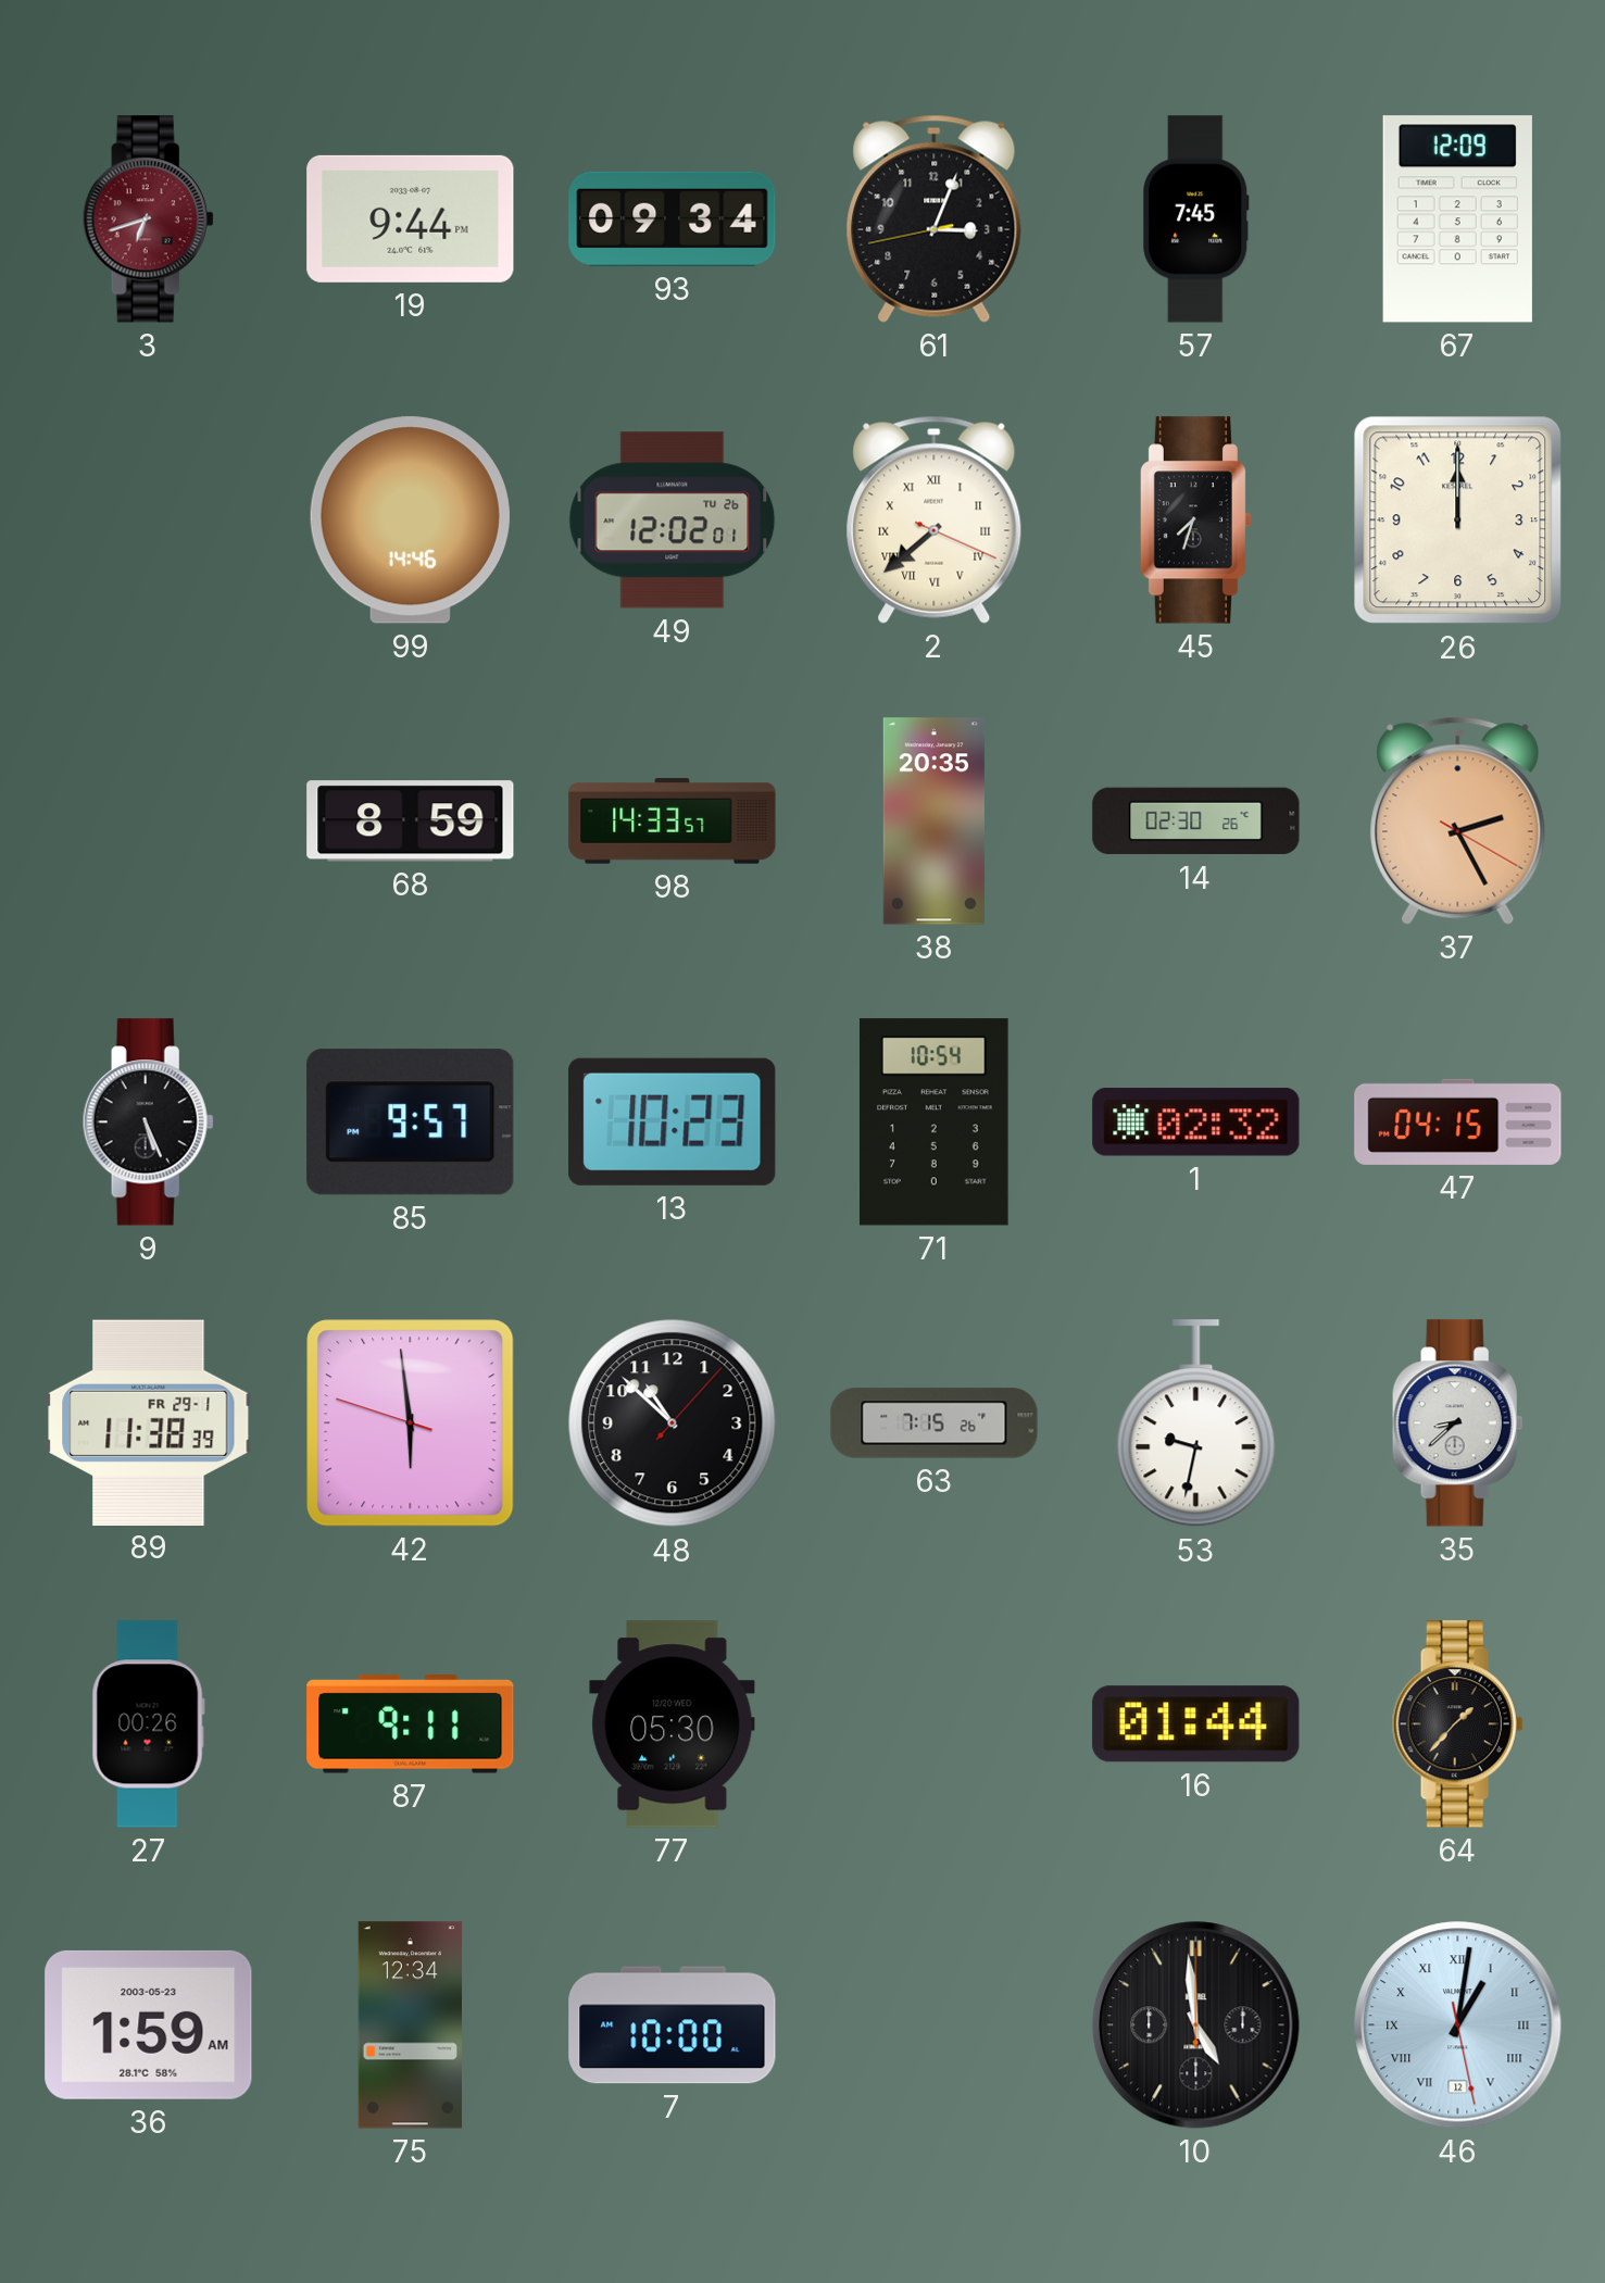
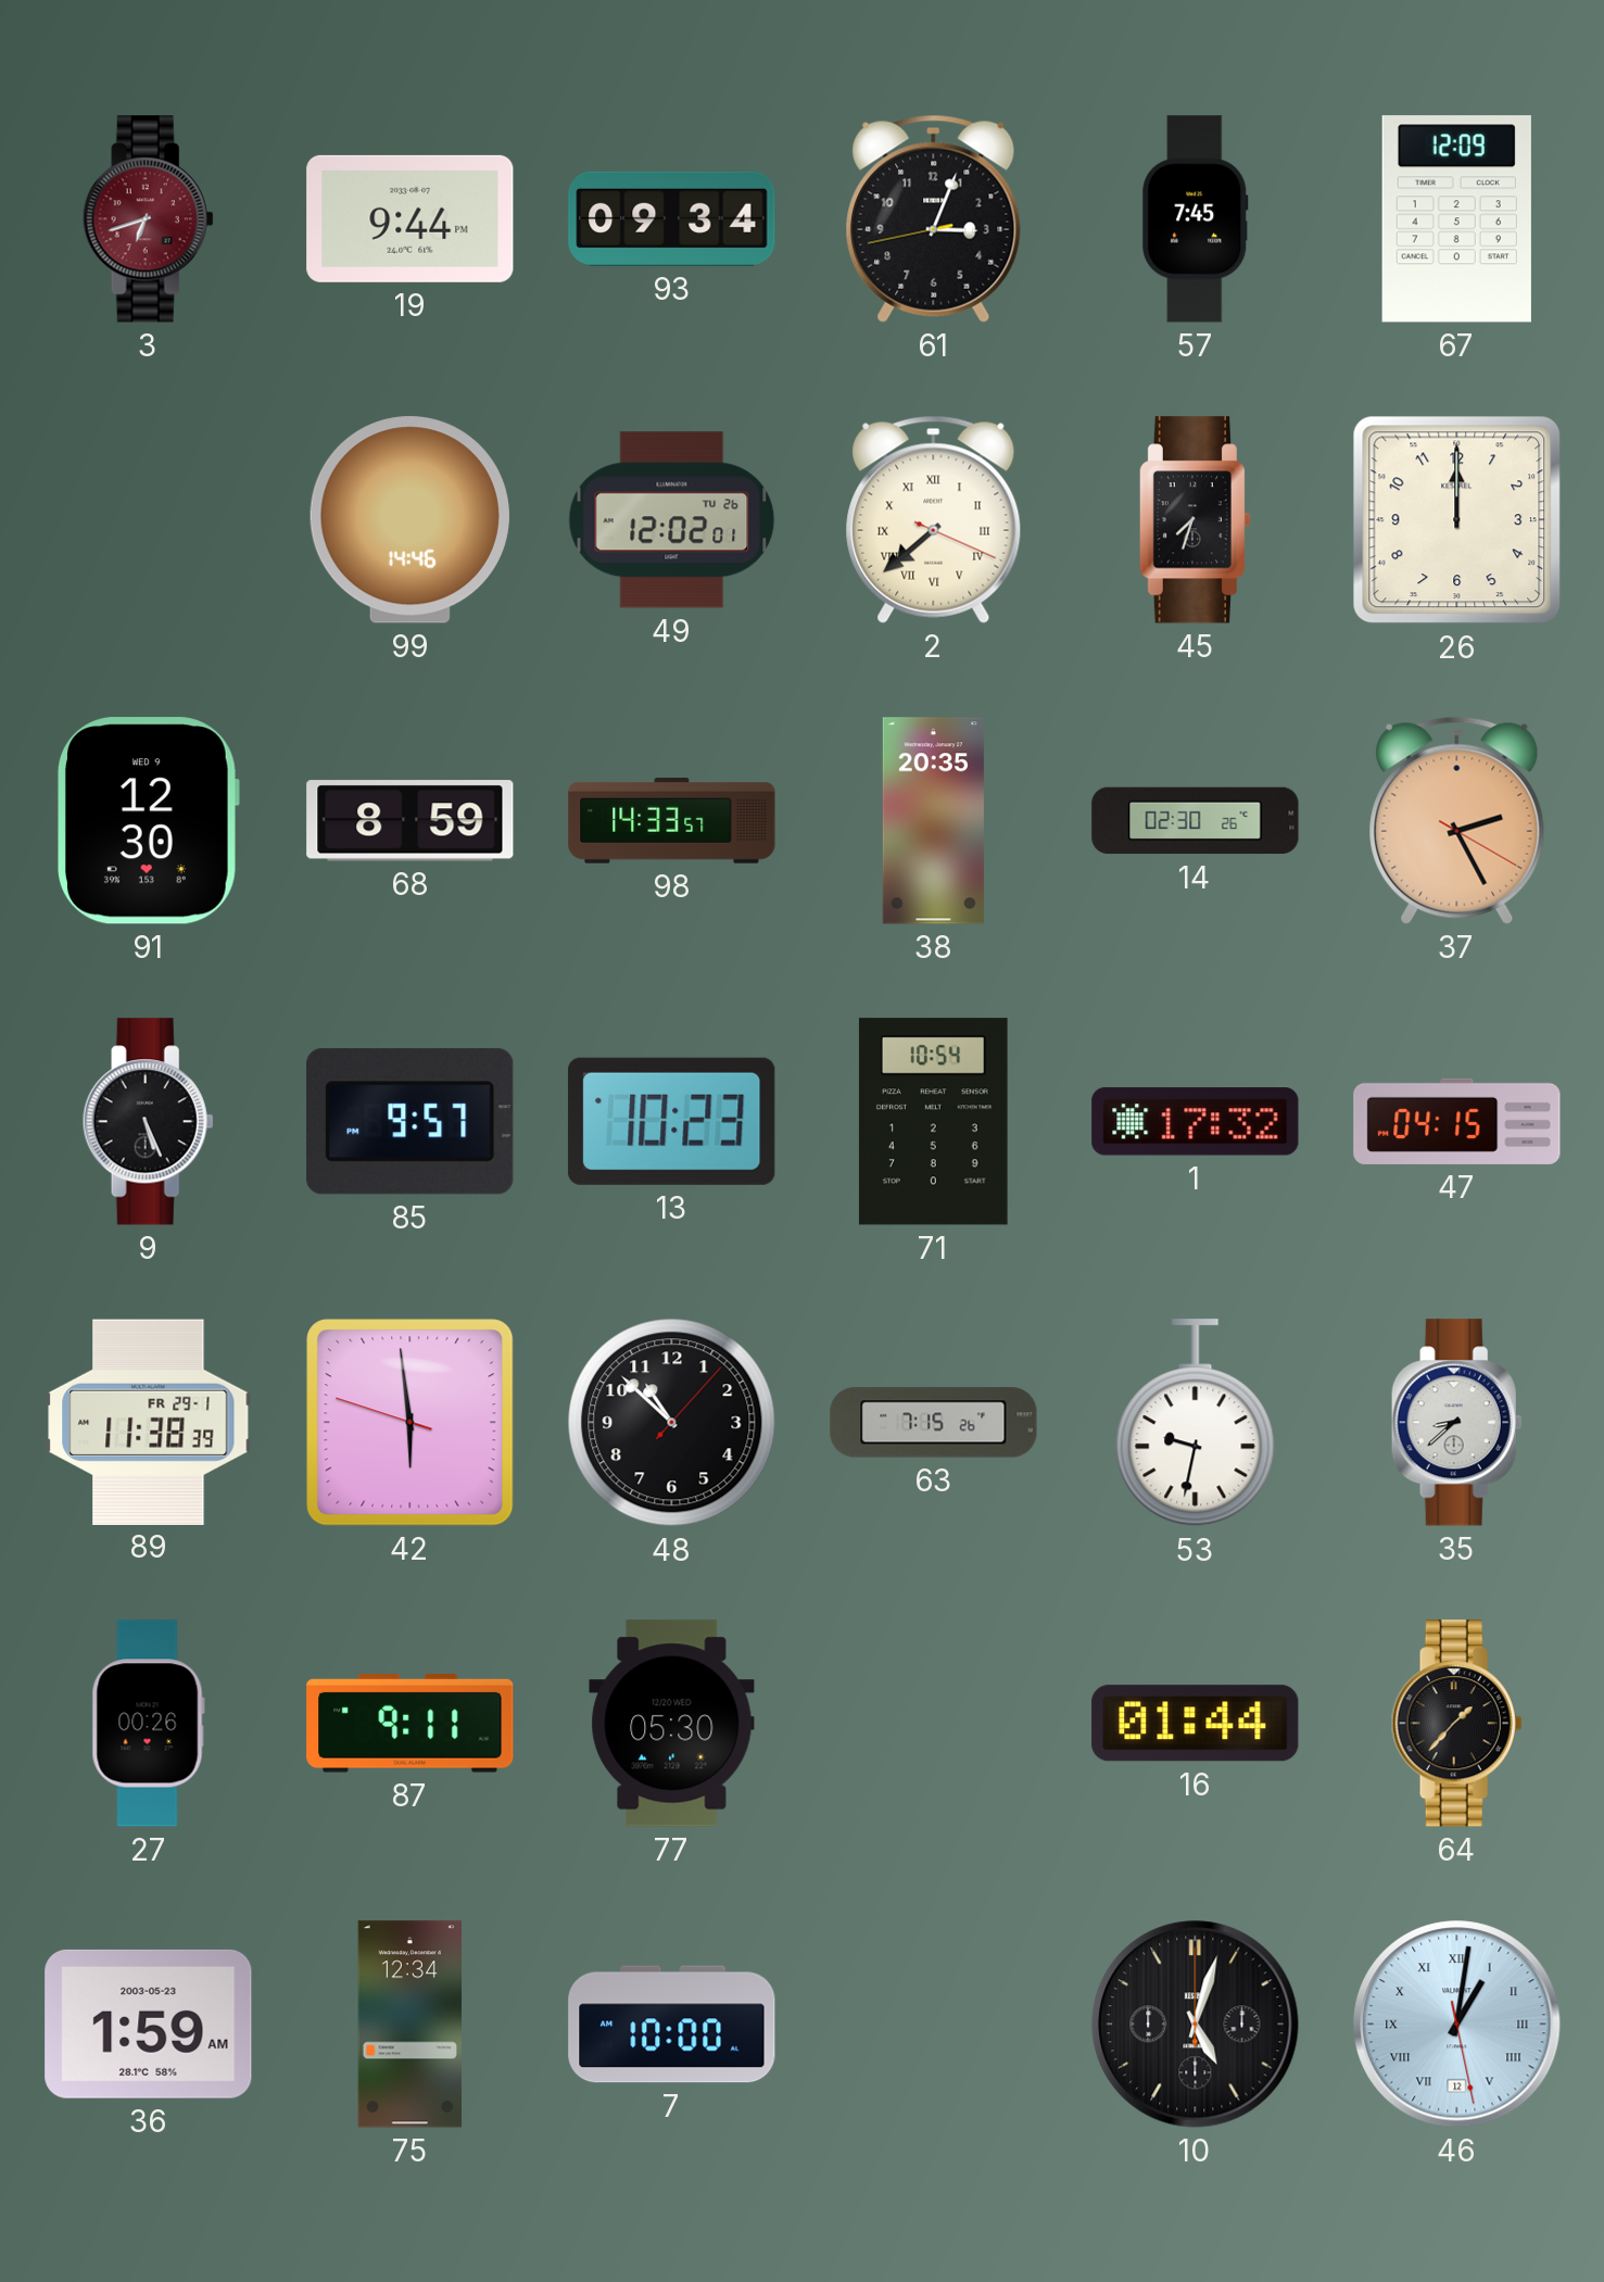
91: none -> 12:30
1: 02:32 -> 17:32
10: 4:59 -> 5:03
